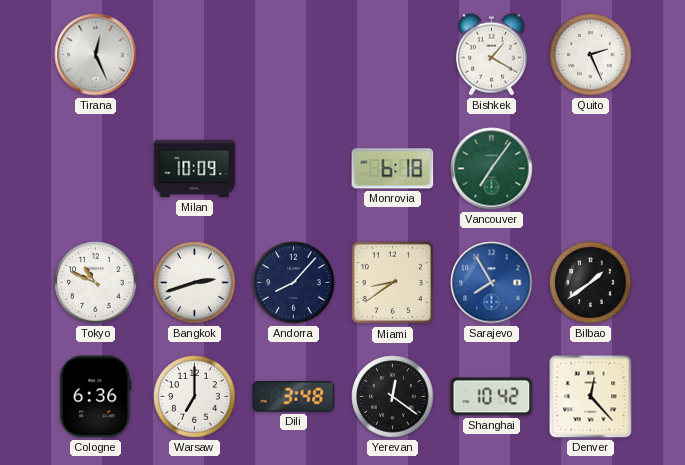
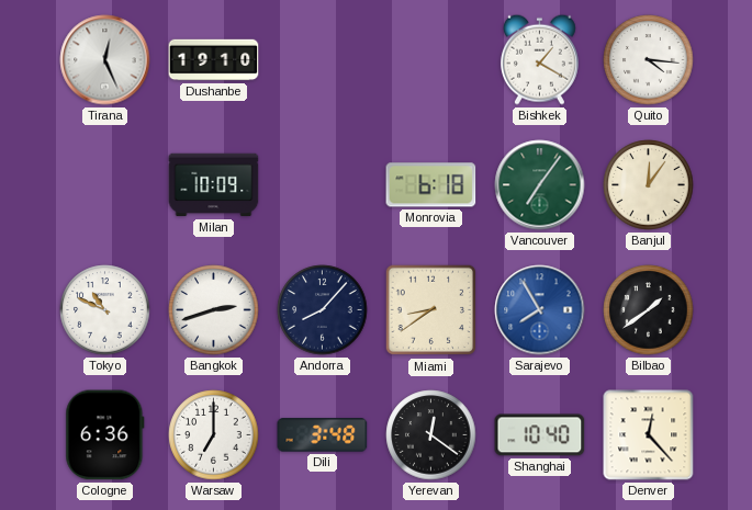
Dushanbe: none -> 19:10
Quito: 2:26 -> 4:16
Banjul: none -> 12:06
Shanghai: 10:42 -> 10:40
